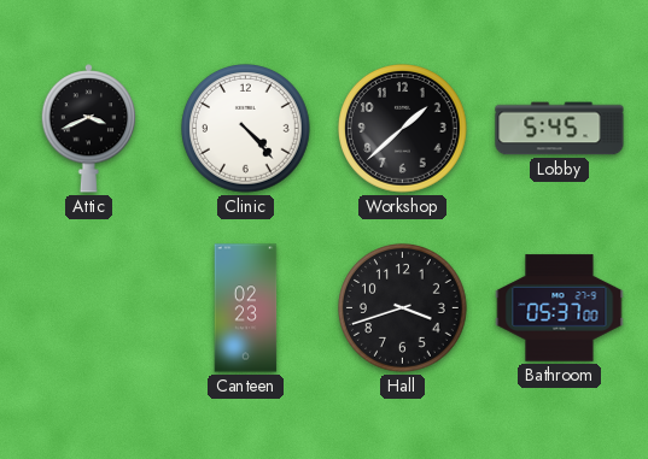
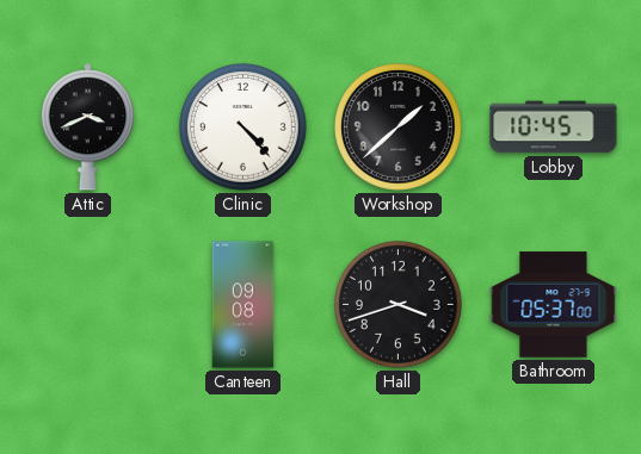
Lobby: 5:45 -> 10:45
Canteen: 02:23 -> 09:08
